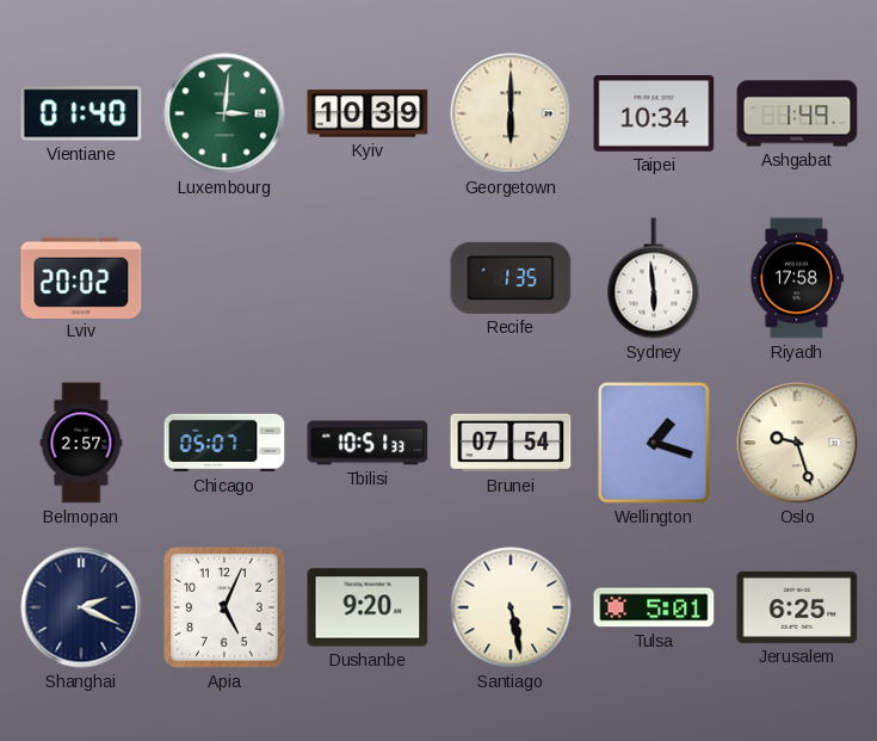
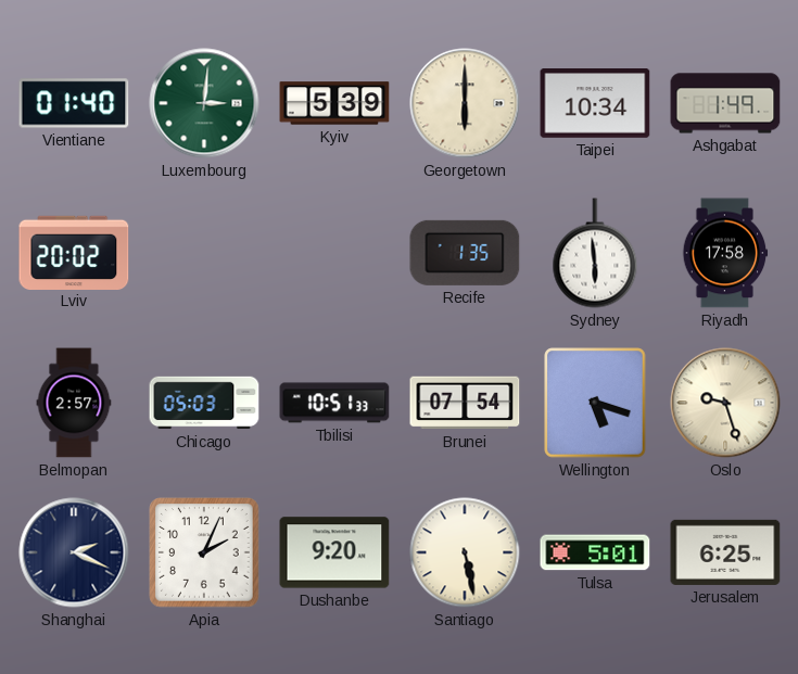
Kyiv: 10:39 -> 5:39
Chicago: 05:07 -> 05:03
Wellington: 1:18 -> 5:18
Apia: 5:04 -> 2:04
